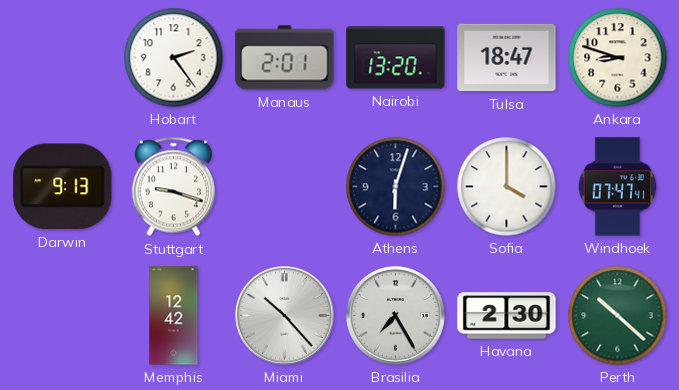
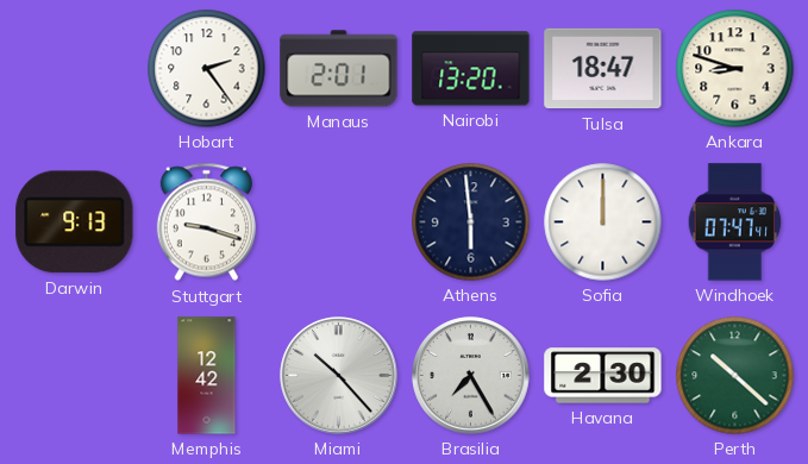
Athens: 6:03 -> 5:59
Sofia: 4:00 -> 12:00
